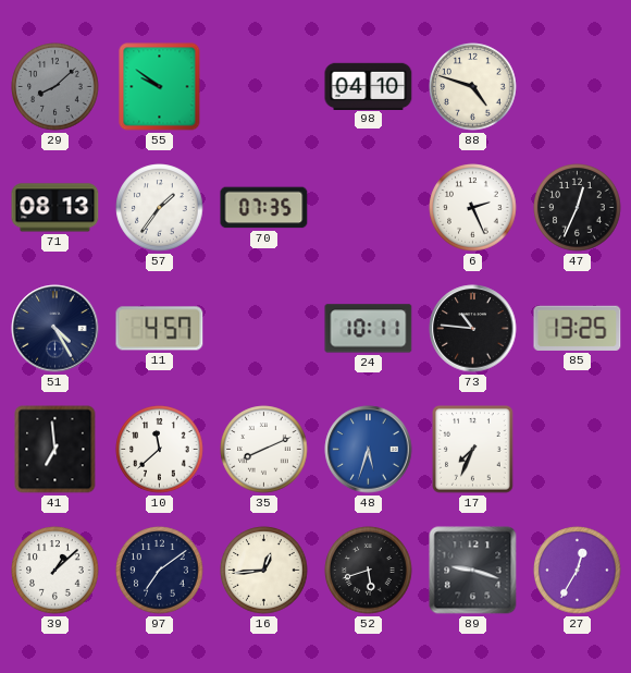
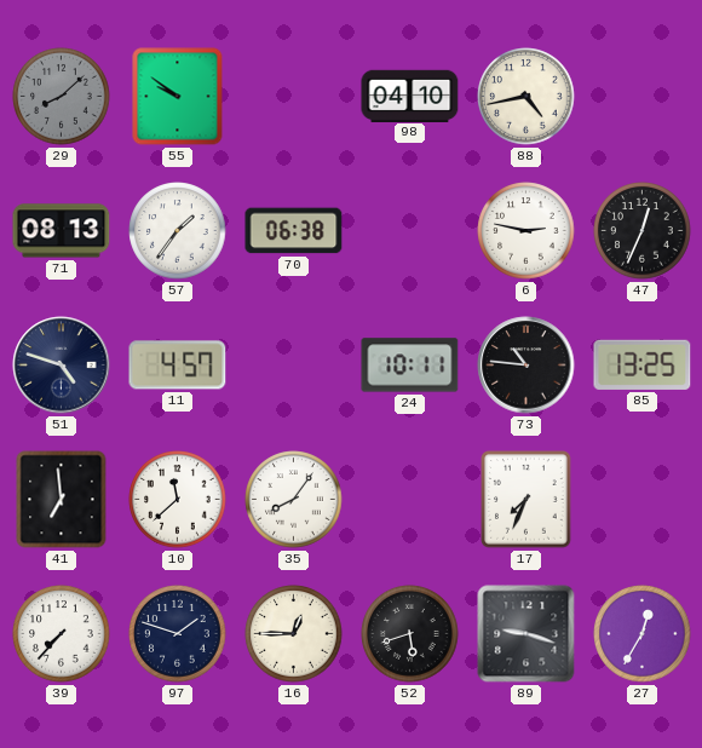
88: 4:48 -> 4:43
70: 07:35 -> 06:38
6: 2:26 -> 2:47
51: 4:25 -> 4:48
35: 8:11 -> 8:06
48: 5:33 -> none
39: 1:08 -> 7:37
97: 7:09 -> 1:48
16: 12:44 -> 12:45
